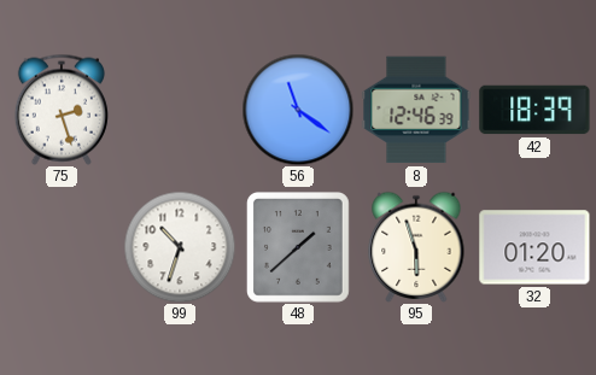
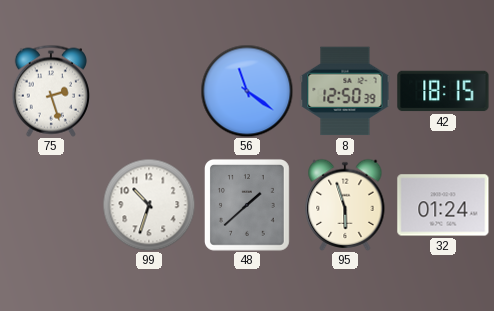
8: 12:46 -> 12:50
42: 18:39 -> 18:15
32: 01:20 -> 01:24
